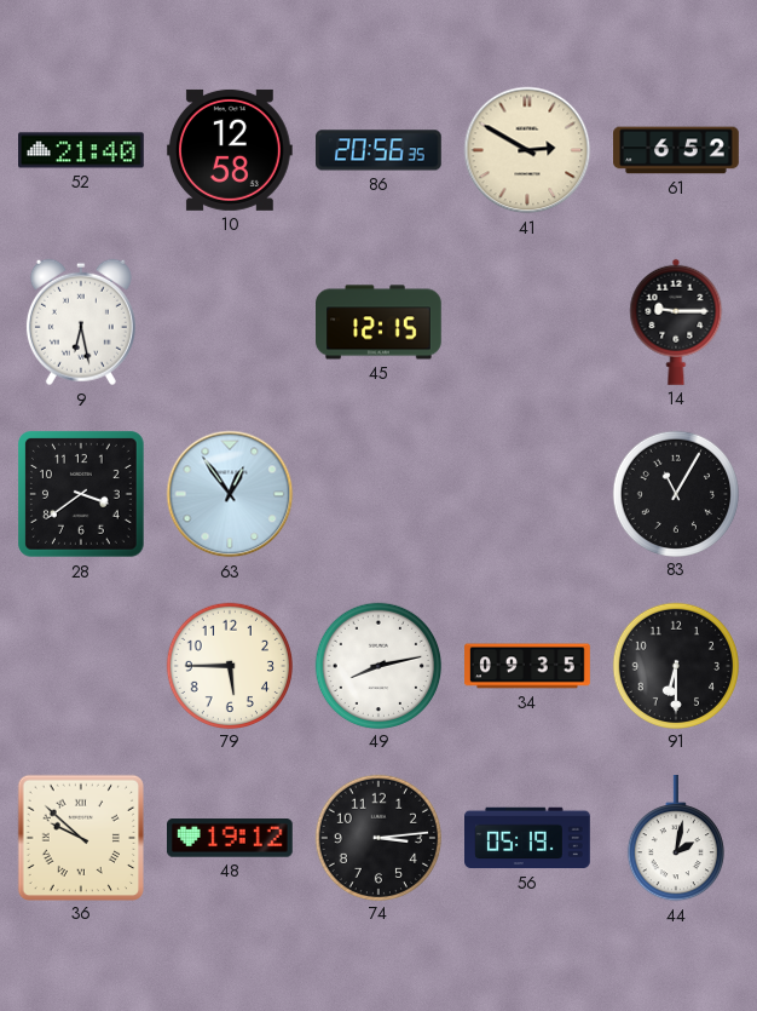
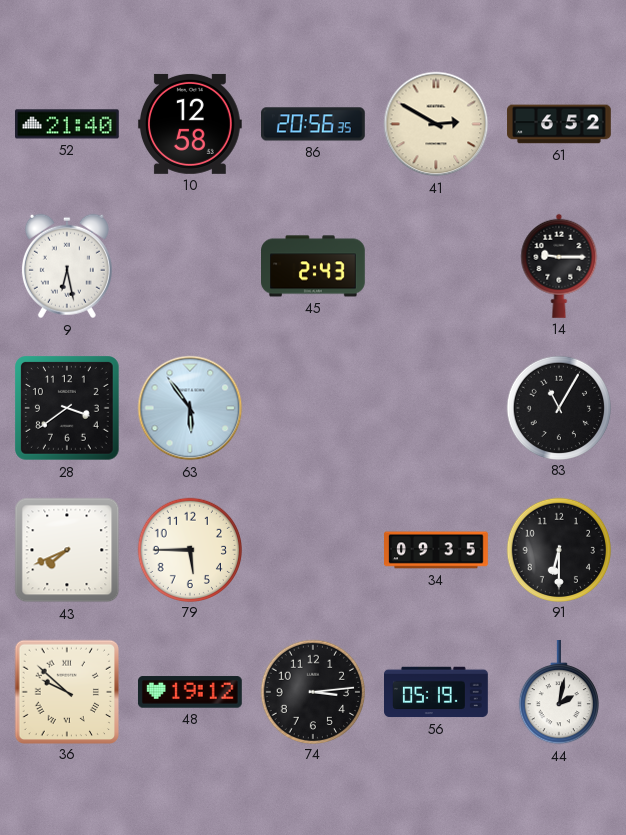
45: 12:15 -> 2:43
63: 12:54 -> 5:54
43: none -> 7:41
49: 8:13 -> none
